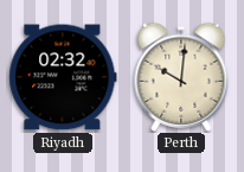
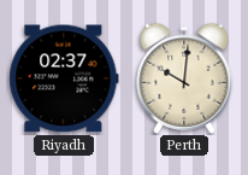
Riyadh: 02:32 -> 02:37
